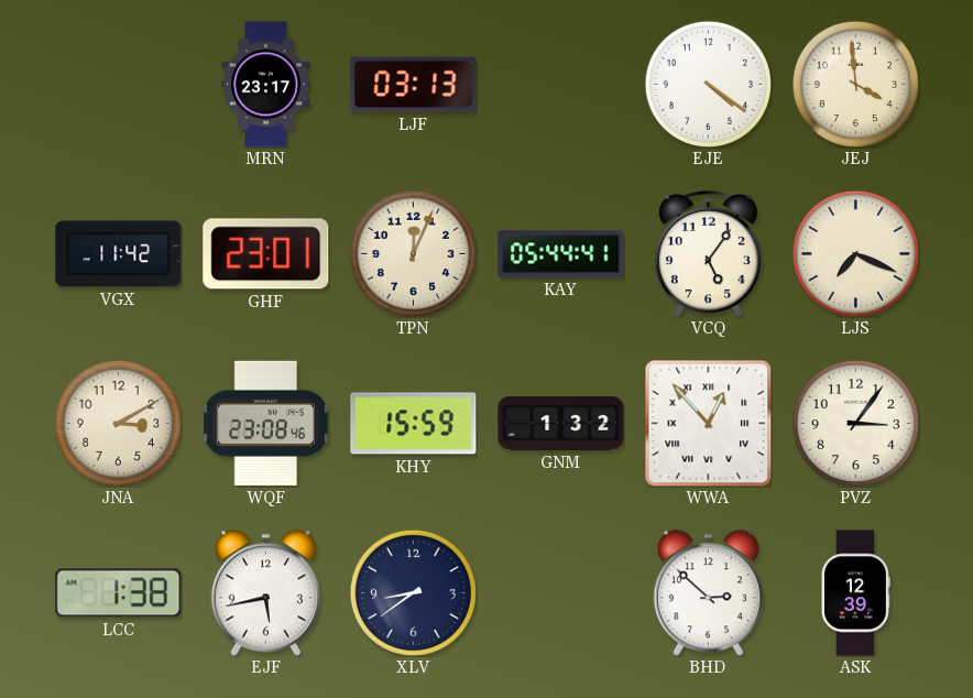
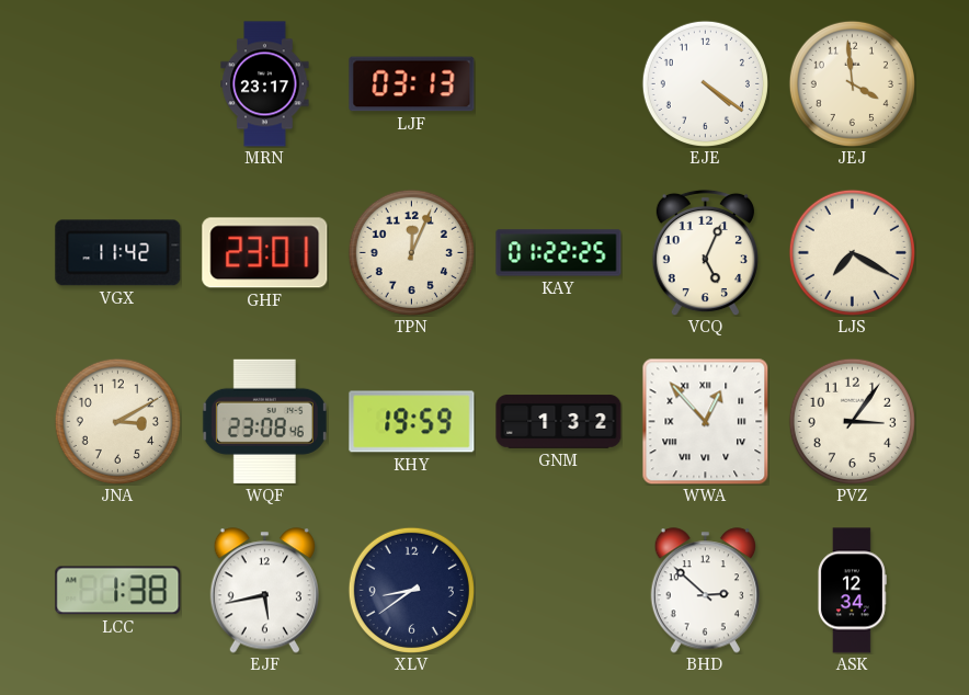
KAY: 05:44 -> 01:22
VCQ: 5:06 -> 5:04
LJS: 7:19 -> 7:20
KHY: 15:59 -> 19:59
ASK: 12:39 -> 12:34
